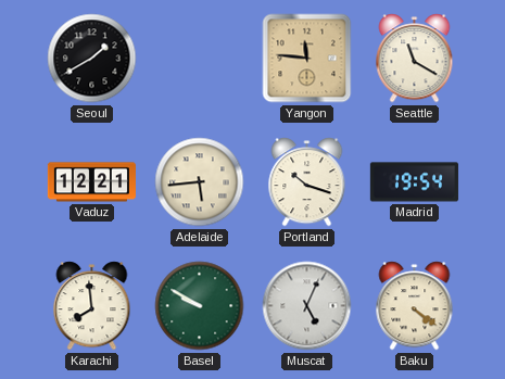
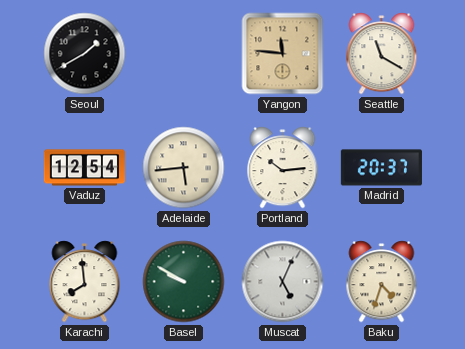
Vaduz: 12:21 -> 12:54
Portland: 10:18 -> 10:14
Madrid: 19:54 -> 20:37
Baku: 4:21 -> 4:33
